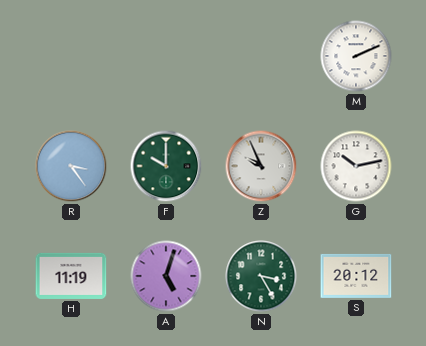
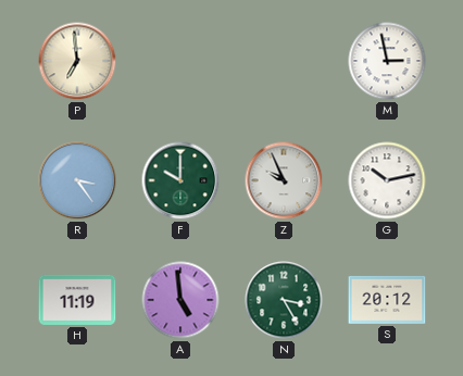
P: none -> 6:59
M: 2:11 -> 2:58
A: 5:03 -> 4:59
